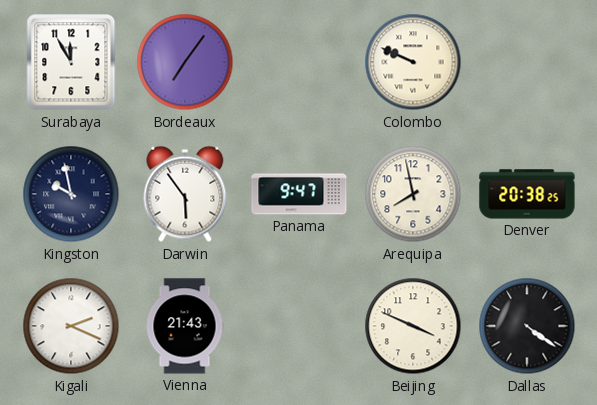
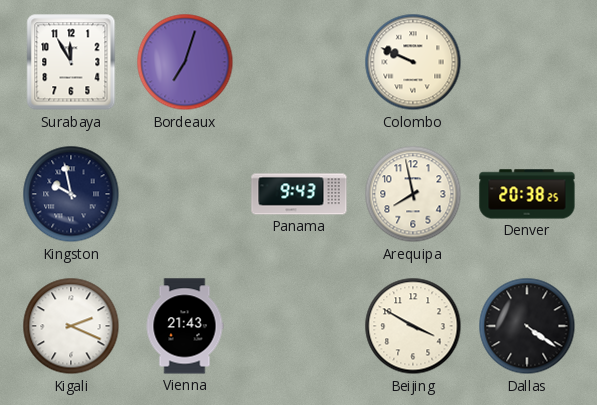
Bordeaux: 7:06 -> 7:03
Darwin: 5:54 -> none
Panama: 9:47 -> 9:43
Beijing: 3:49 -> 3:50
